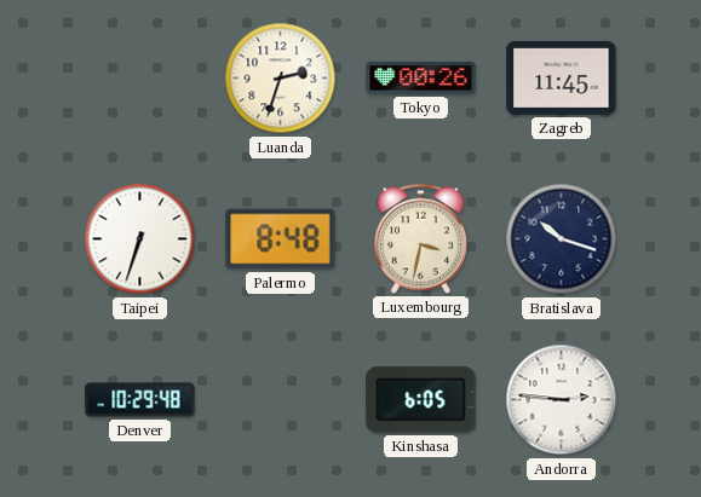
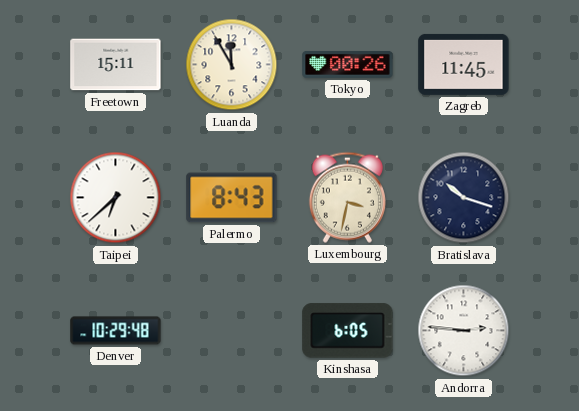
Freetown: none -> 15:11
Luanda: 2:33 -> 11:55
Taipei: 6:33 -> 6:38
Palermo: 8:48 -> 8:43
